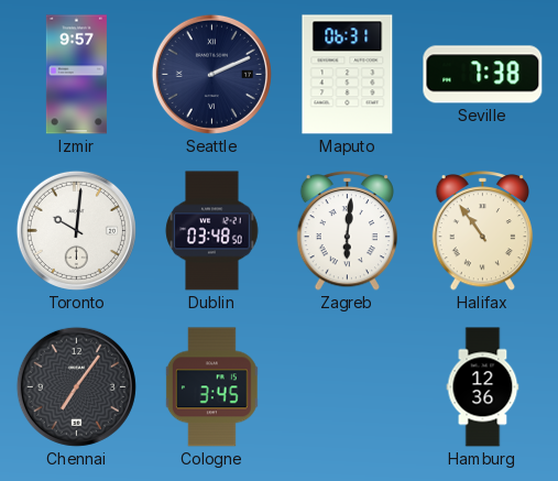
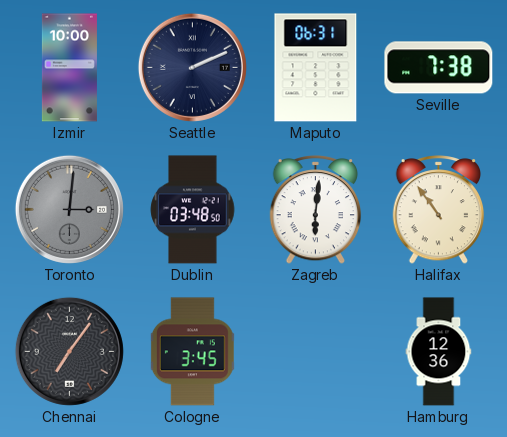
Izmir: 9:57 -> 10:00
Toronto: 10:01 -> 3:01
Toronto dial: white -> grey
